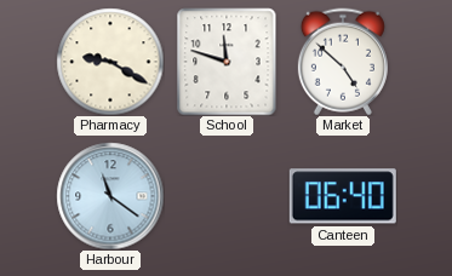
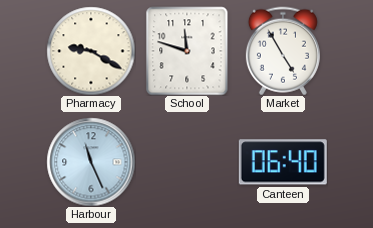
Market: 4:52 -> 4:55
Harbour: 11:21 -> 11:26
